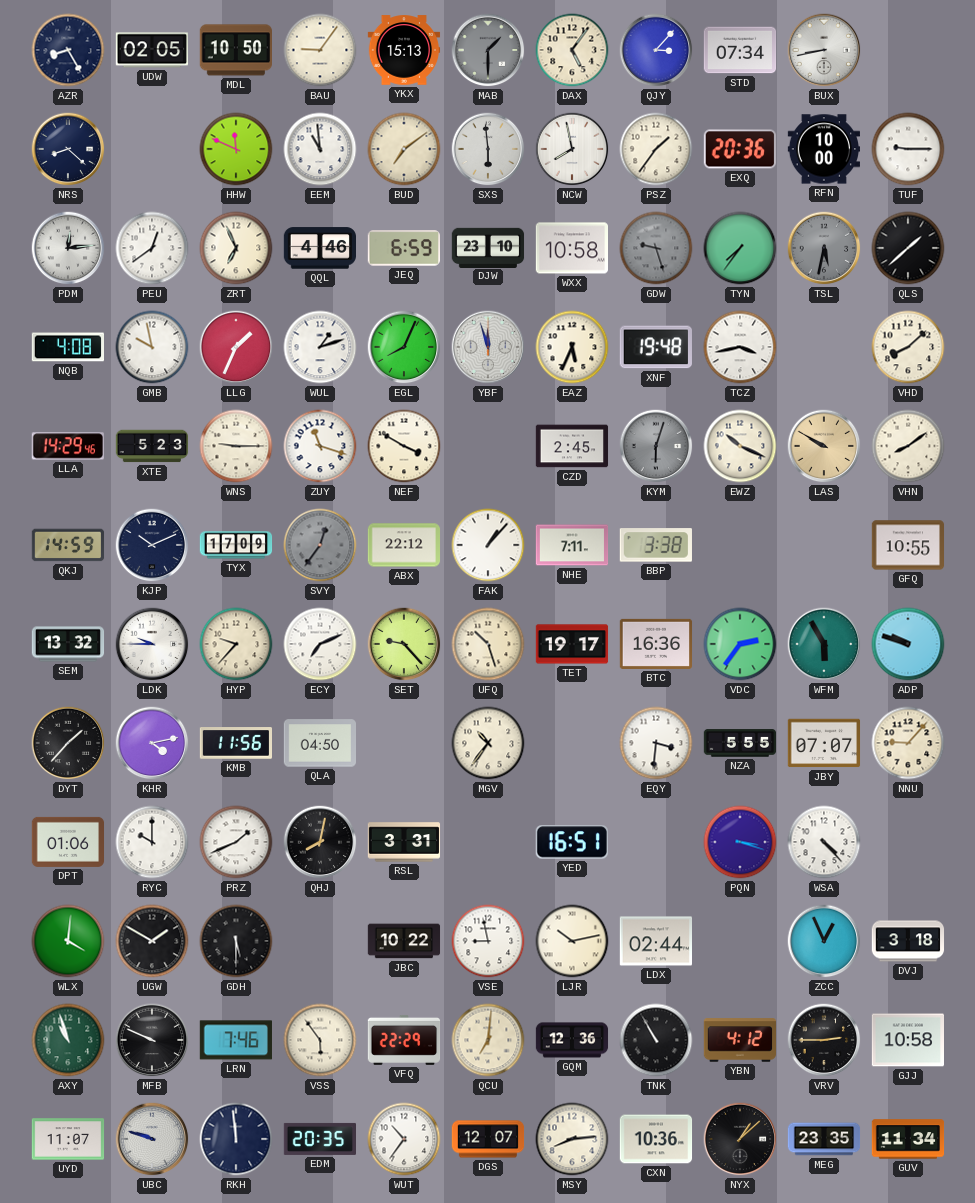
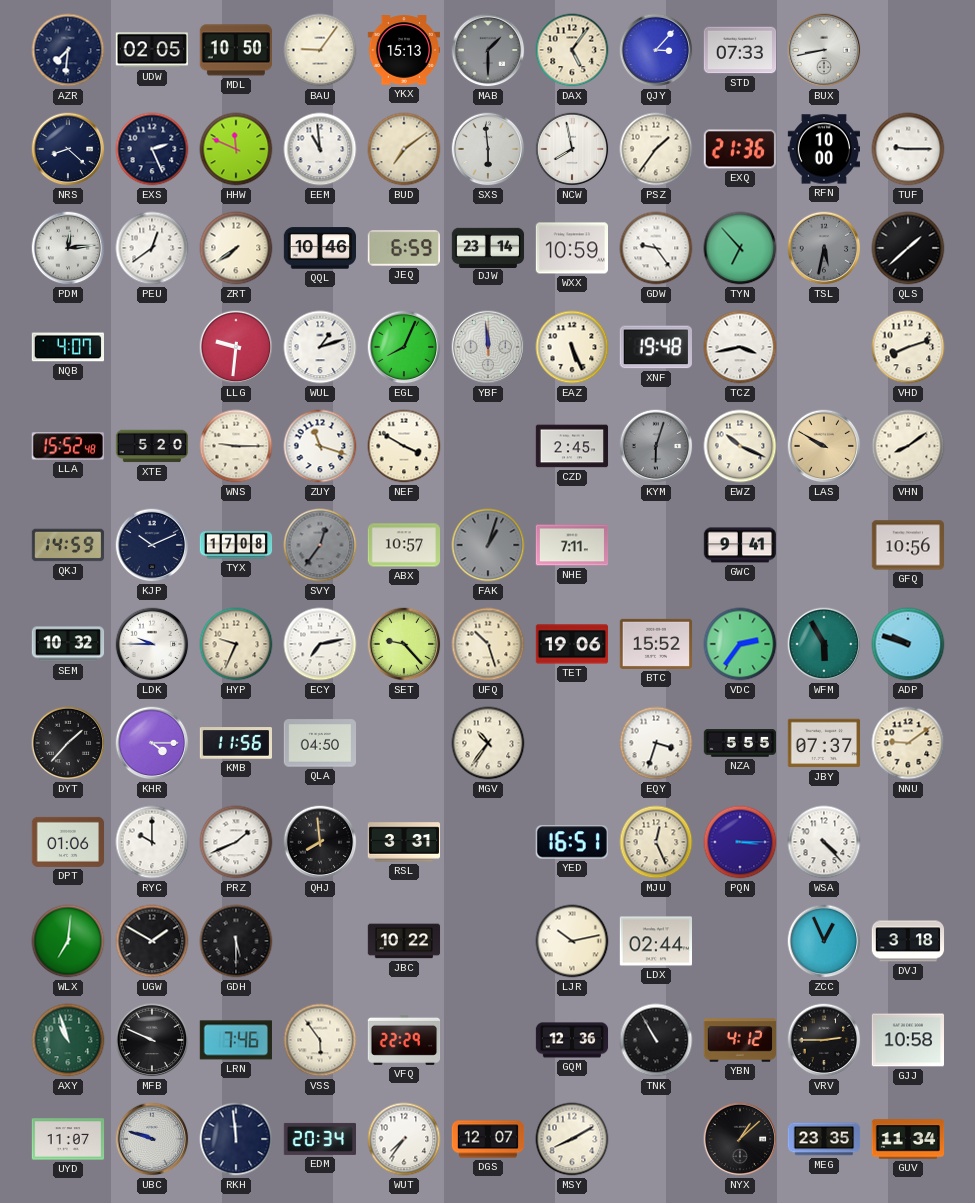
AZR: 8:25 -> 7:31
STD: 07:34 -> 07:33
EXS: none -> 2:26
EXQ: 20:36 -> 21:36
ZRT: 6:56 -> 7:39
QQL: 4:46 -> 10:46
DJW: 23:10 -> 23:14
WXX: 10:58 -> 10:59
GDW: 9:27 -> 9:24
GDW dial: grey -> white
TYN: 7:36 -> 6:53
NQB: 4:08 -> 4:07
GMB: 9:58 -> none
LLG: 1:34 -> 9:31
YBF: 11:57 -> 11:59
EAZ: 5:34 -> 5:26
VHD: 8:08 -> 8:12
LLA: 14:29 -> 15:52
XTE: 5:23 -> 5:20
TYX: 17:09 -> 17:08
ABX: 22:12 -> 10:57
FAK: 1:07 -> 1:03
FAK dial: white -> grey
BBP: 3:38 -> none
GWC: none -> 9:41
GFQ: 10:55 -> 10:56
SEM: 13:32 -> 10:32
HYP: 9:37 -> 9:34
ECY: 7:11 -> 7:13
TET: 19:17 -> 19:06
BTC: 16:36 -> 15:52
KHR: 4:13 -> 4:15
EQY: 3:31 -> 3:33
JBY: 07:07 -> 07:37
NNU: 9:07 -> 9:09
QHJ: 8:02 -> 7:59
MJU: none -> 12:26
PQN: 3:18 -> 3:15
WLX: 4:01 -> 7:01
VSE: 8:58 -> none
QCU: 7:01 -> none
EDM: 20:35 -> 20:34
WUT: 10:36 -> 7:36
MSY: 8:14 -> 8:10
CXN: 10:36 -> none
